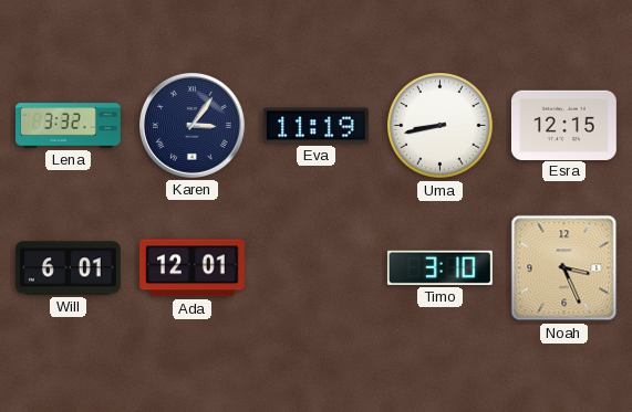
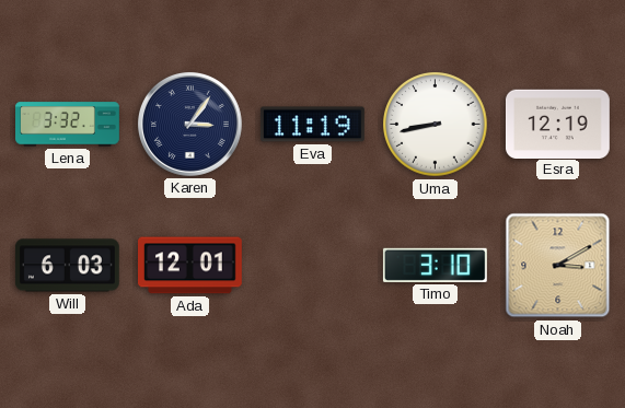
Esra: 12:15 -> 12:19
Will: 6:01 -> 6:03
Noah: 3:26 -> 3:10
